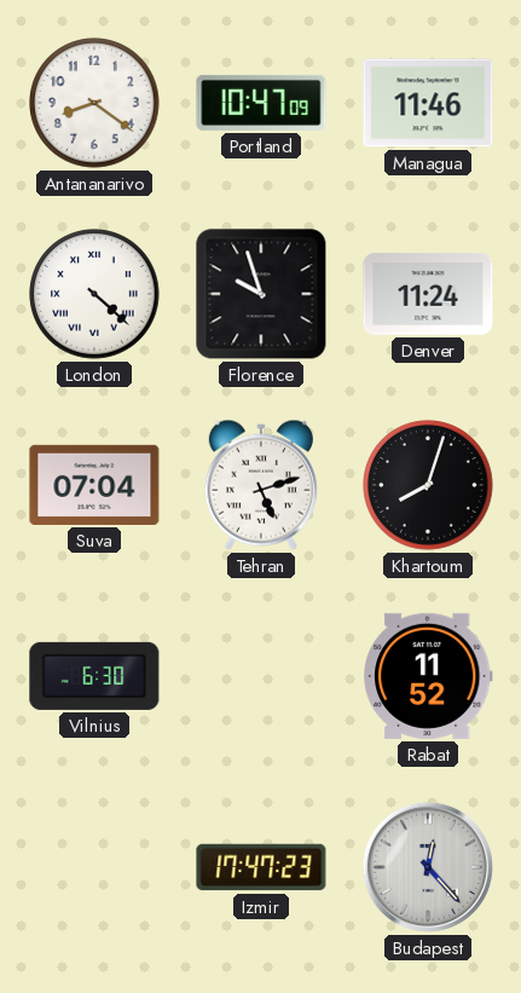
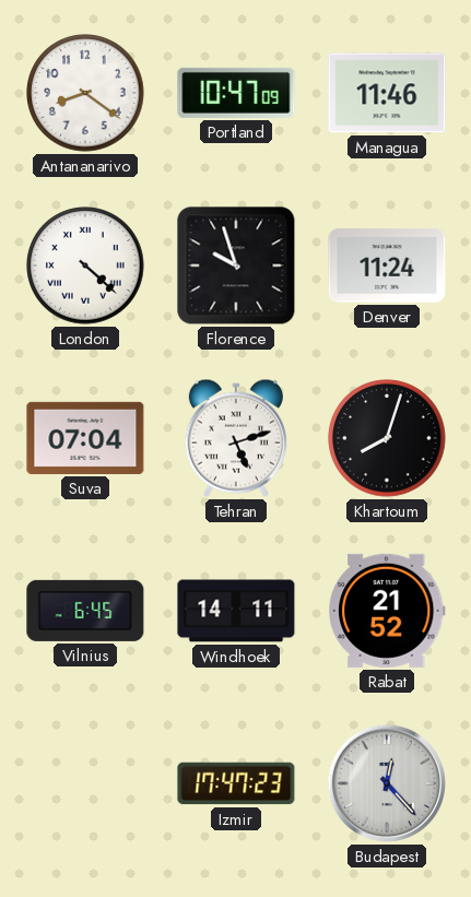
Vilnius: 6:30 -> 6:45
Windhoek: none -> 14:11
Rabat: 11:52 -> 21:52
